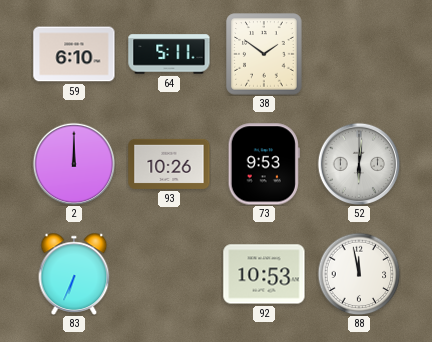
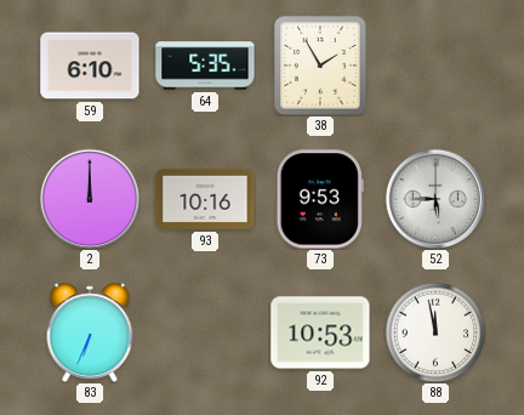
64: 5:11 -> 5:35
38: 1:51 -> 1:55
93: 10:26 -> 10:16
52: 6:01 -> 5:45
